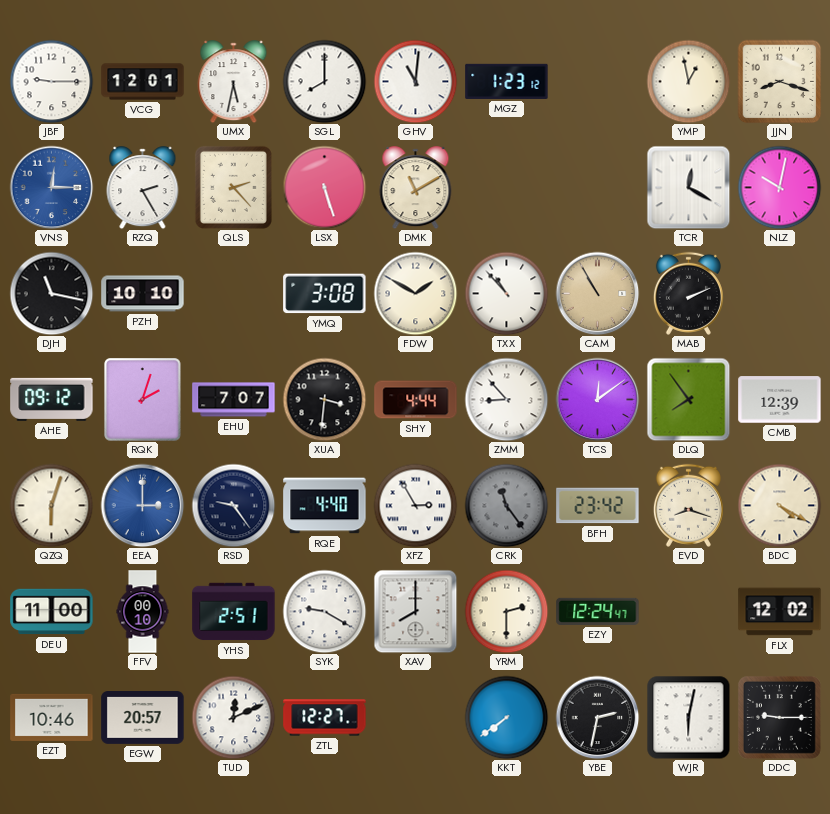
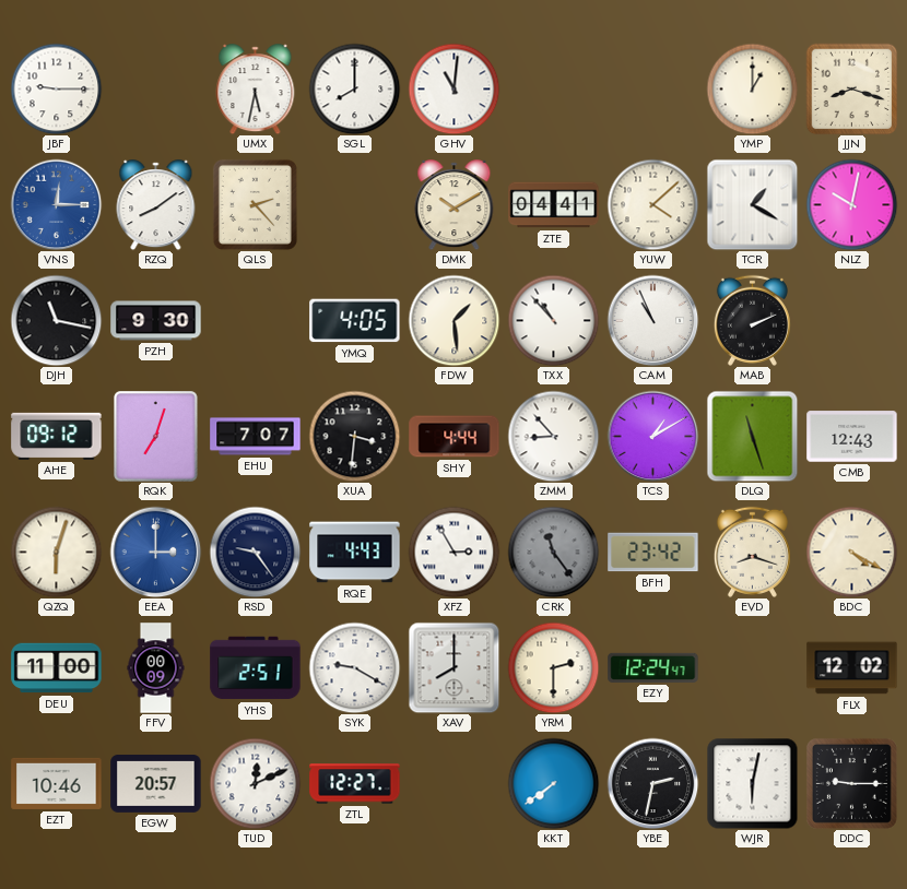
VCG: 12:01 -> none
MGZ: 1:23 -> none
YMP: 12:58 -> 1:00
RZQ: 2:25 -> 8:09
LSX: 5:27 -> none
DMK: 11:10 -> 10:10
ZTE: none -> 04:41
YUW: none -> 4:08
TCR: 12:20 -> 1:20
PZH: 10:10 -> 9:30
YMQ: 3:08 -> 4:05
FDW: 1:50 -> 1:29
CAM: 10:55 -> 10:56
CAM dial: champagne -> white
RQK: 2:03 -> 7:03
TCS: 12:09 -> 1:10
DLQ: 7:54 -> 11:27
CMB: 12:39 -> 12:43
RQE: 4:40 -> 4:43
FFV: 00:10 -> 00:09
